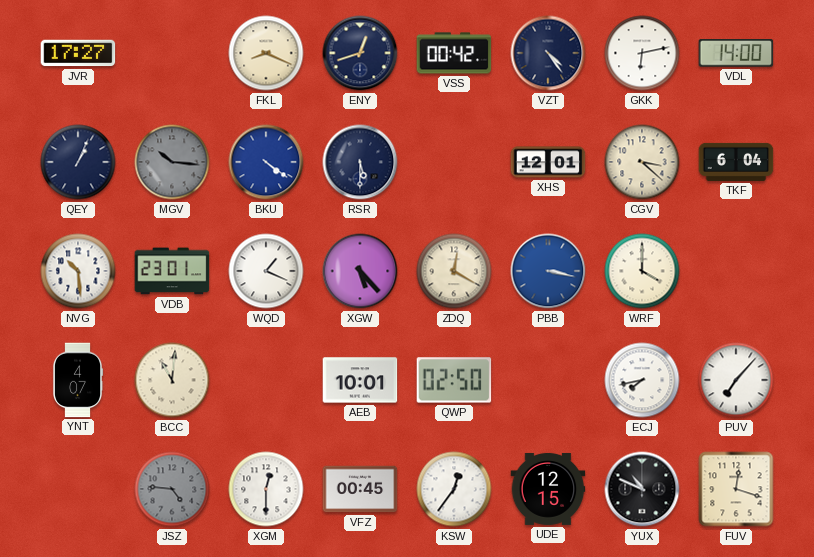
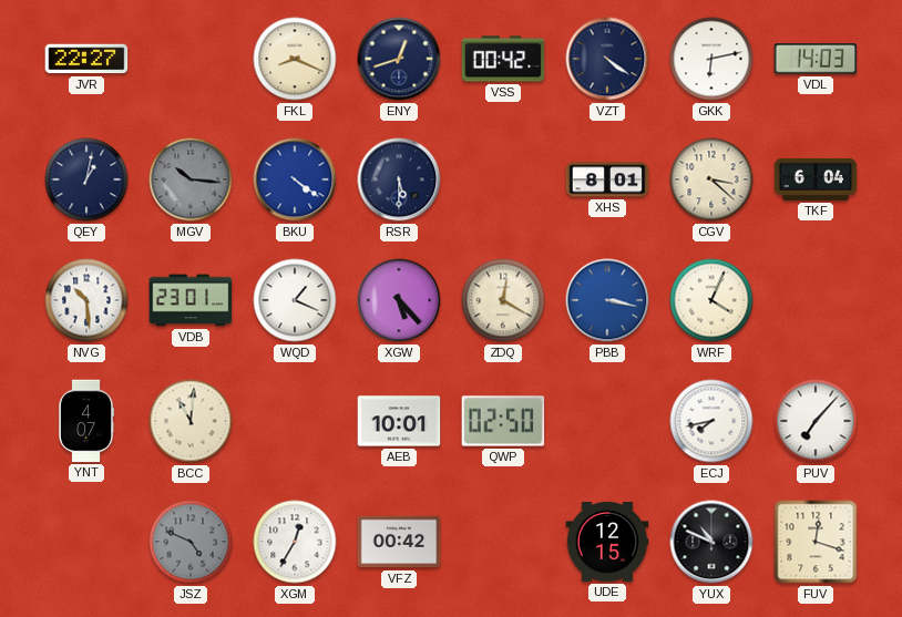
JVR: 17:27 -> 22:27
VZT: 4:24 -> 4:21
VDL: 14:00 -> 14:03
QEY: 1:04 -> 1:02
XHS: 12:01 -> 8:01
WRF: 4:00 -> 4:04
JSZ: 4:46 -> 4:49
XGM: 12:30 -> 12:35
VFZ: 00:45 -> 00:42
KSW: 12:36 -> none
